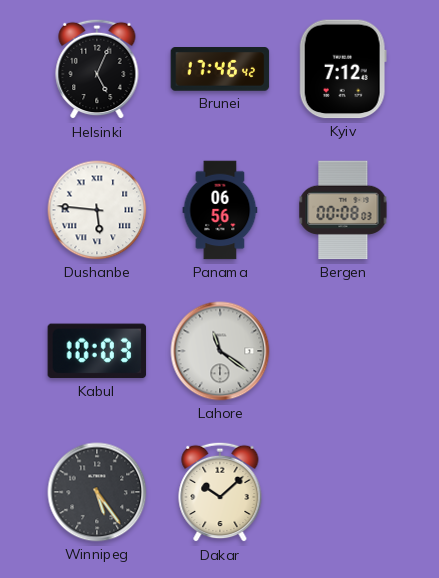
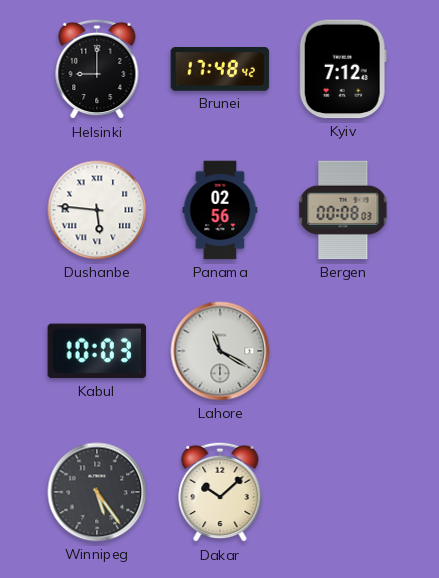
Helsinki: 5:04 -> 9:00
Brunei: 17:46 -> 17:48
Panama: 06:56 -> 02:56
Lahore: 11:21 -> 11:20
